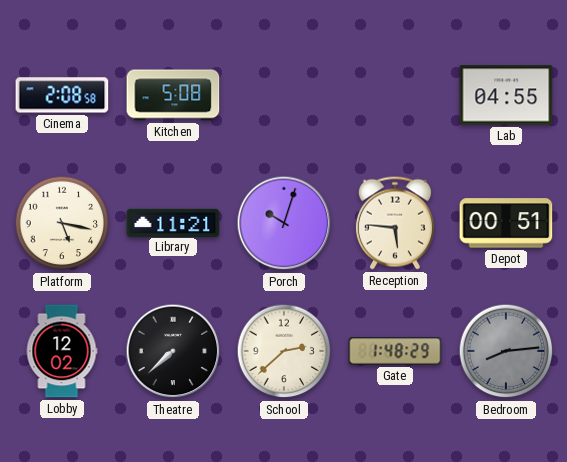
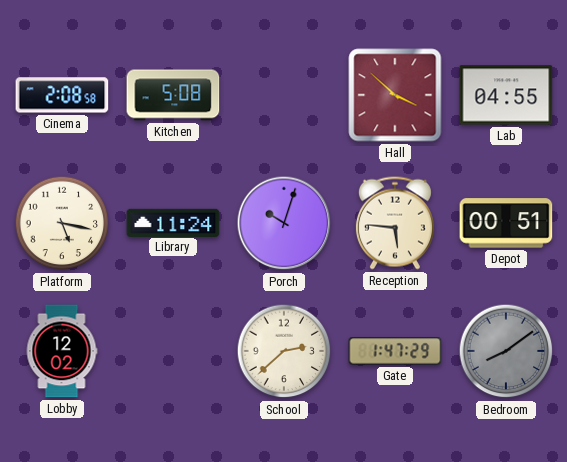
Hall: none -> 3:52
Library: 11:21 -> 11:24
Theatre: 7:38 -> none
Gate: 1:48 -> 1:47
Bedroom: 8:14 -> 8:09
